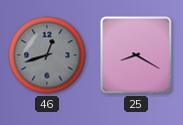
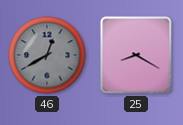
46: 12:42 -> 12:40
